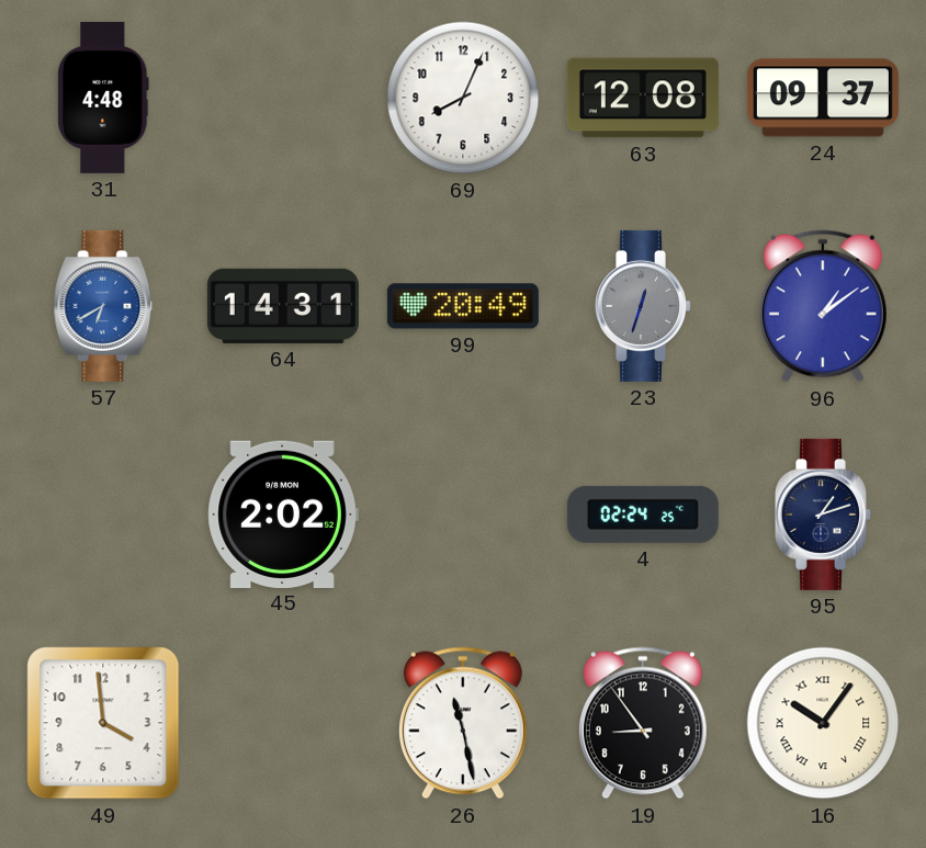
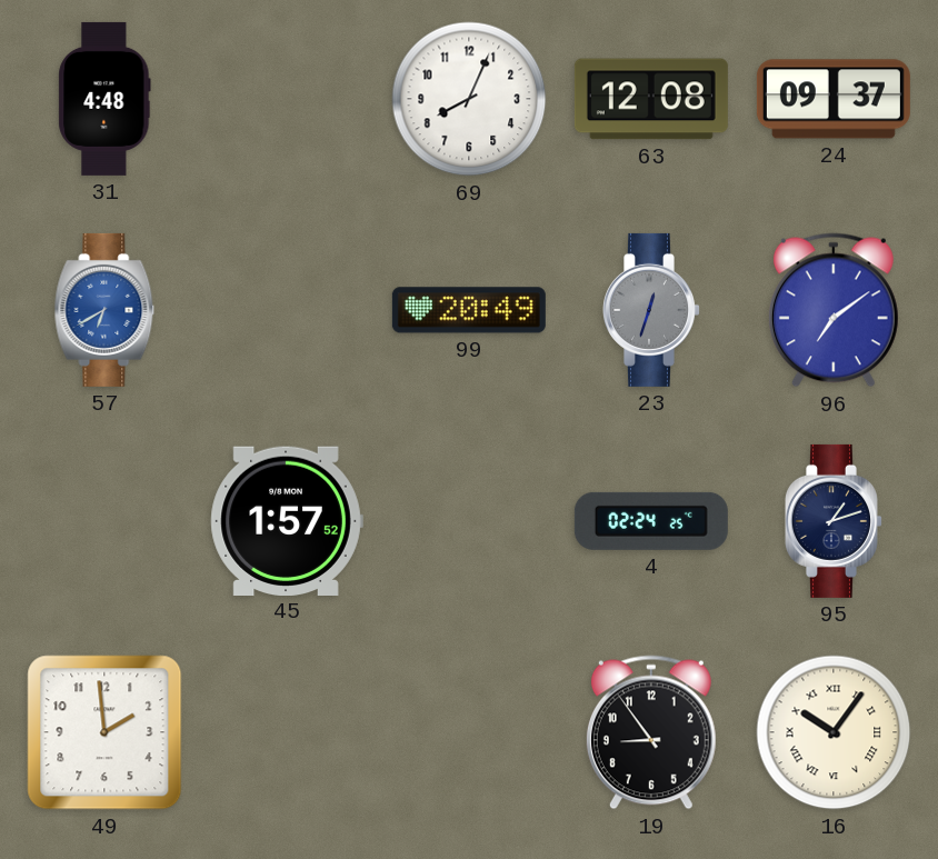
64: 14:31 -> none
96: 1:09 -> 7:09
45: 2:02 -> 1:57
49: 3:59 -> 1:59
26: 11:28 -> none
